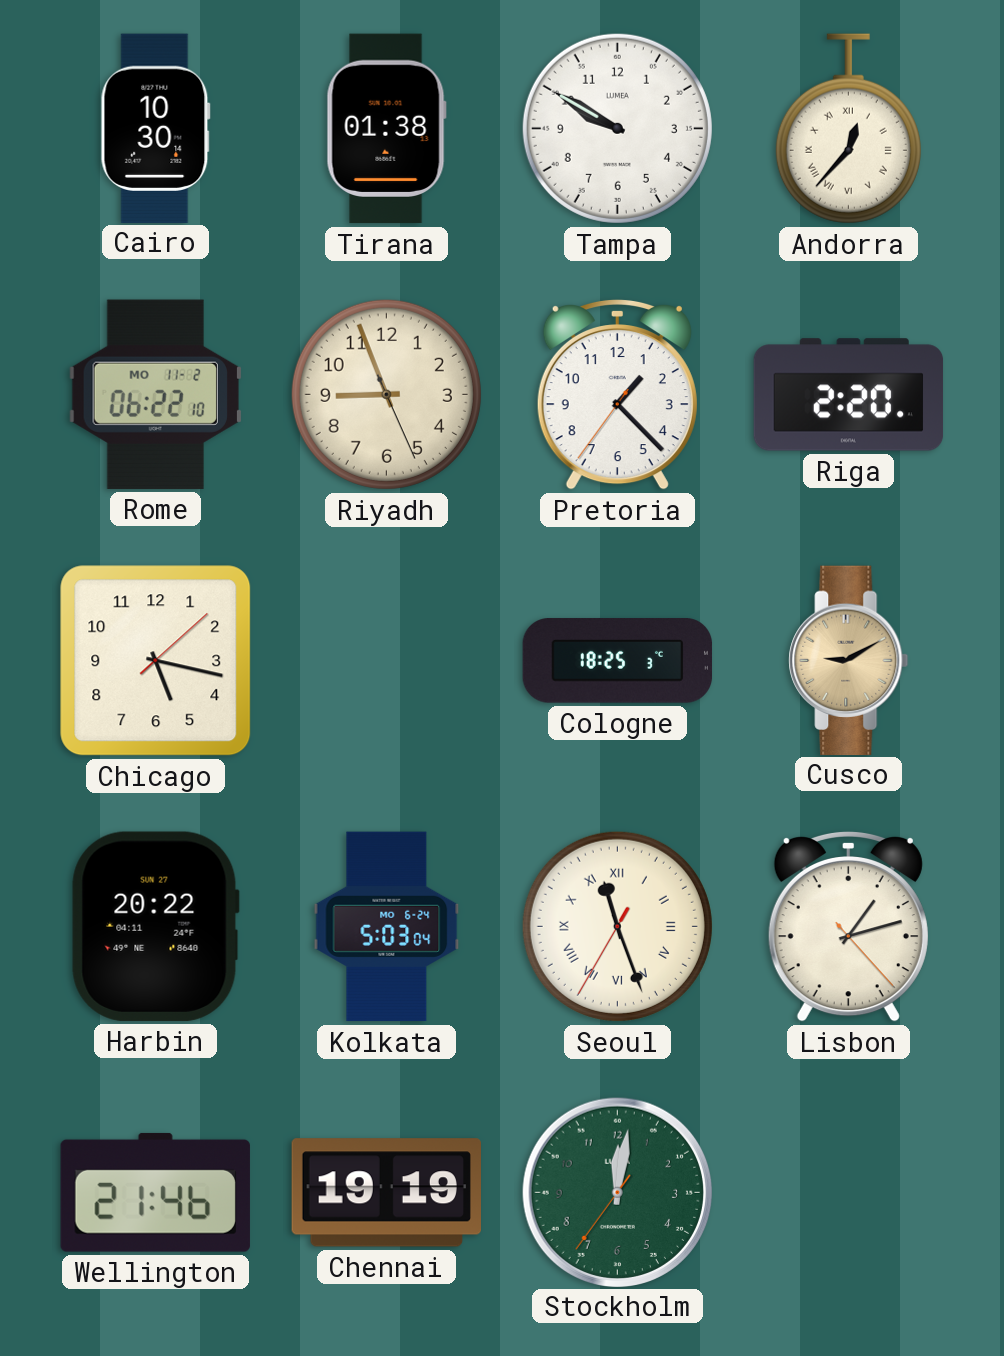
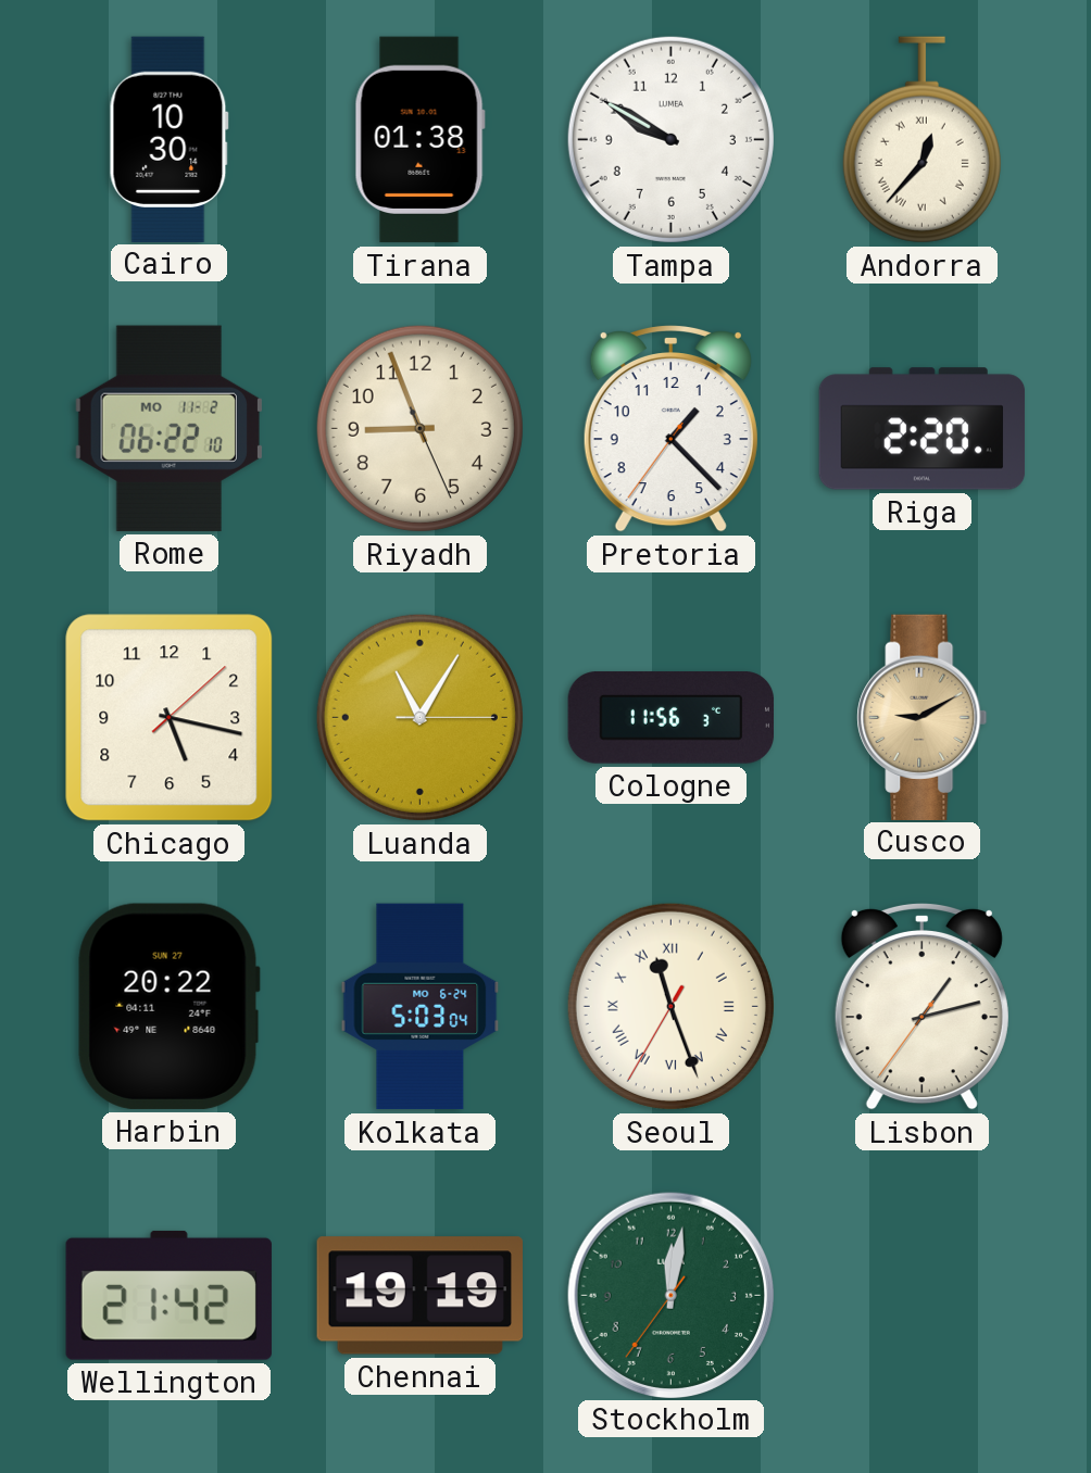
Luanda: none -> 11:05
Cologne: 18:25 -> 11:56
Lisbon: 1:12:23 -> 1:12:36
Wellington: 21:46 -> 21:42
